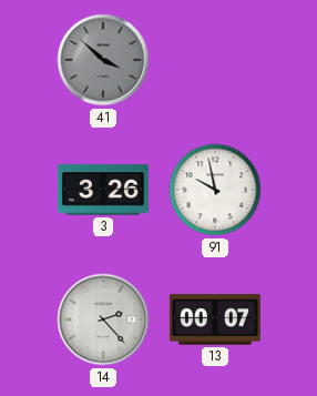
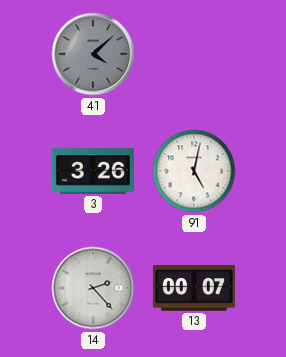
41: 3:52 -> 4:08
91: 9:58 -> 5:02
